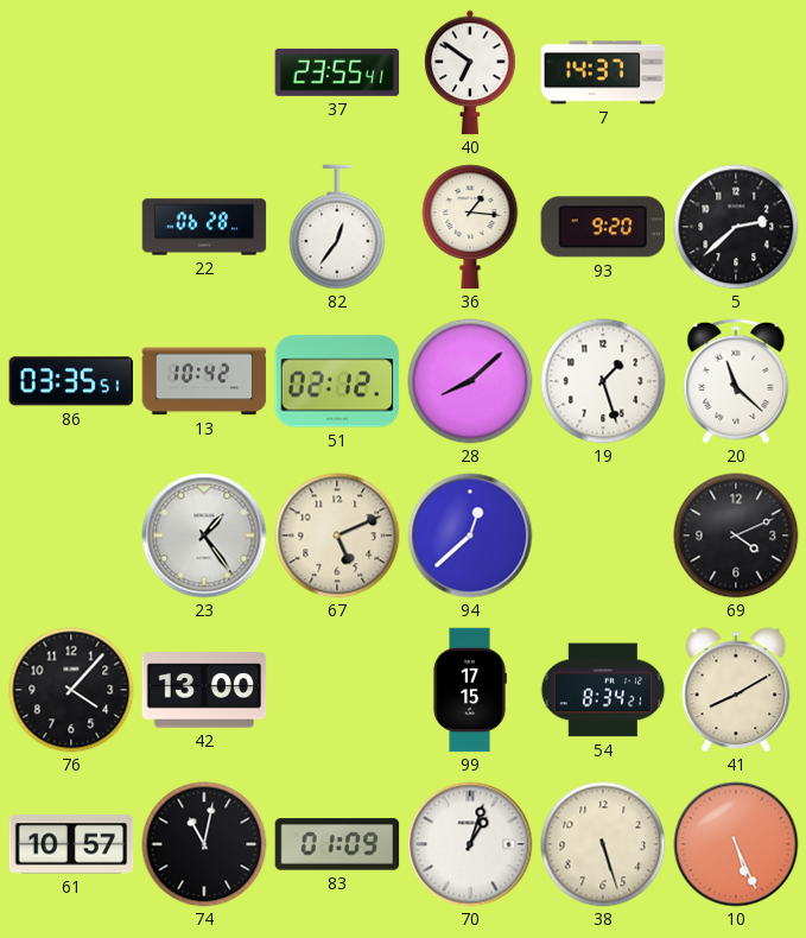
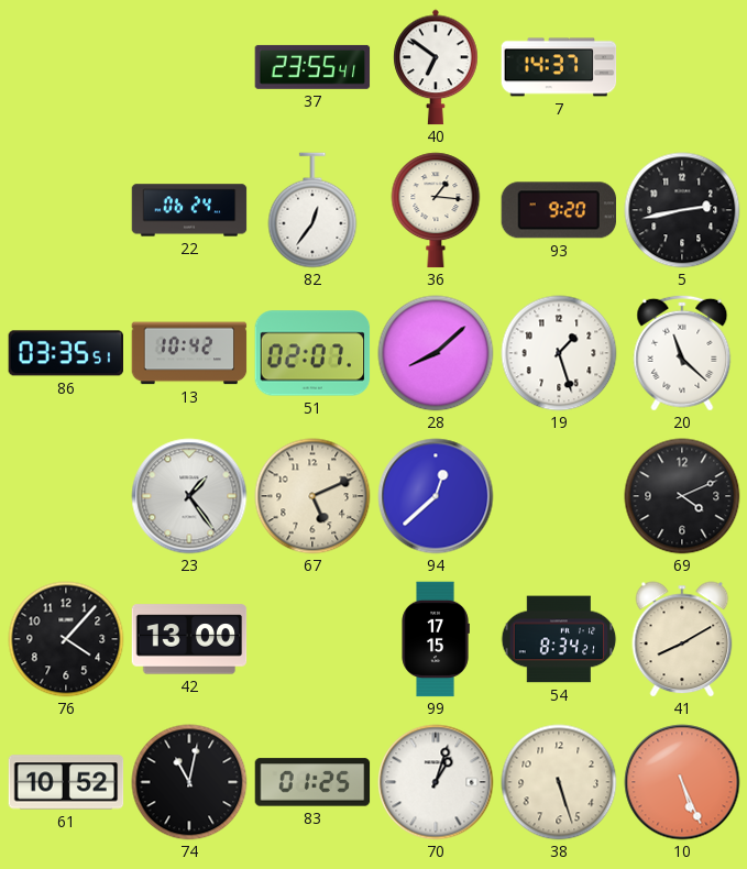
22: 06:28 -> 06:24
5: 2:38 -> 2:43
51: 02:12 -> 02:07
61: 10:57 -> 10:52
83: 01:09 -> 01:25
